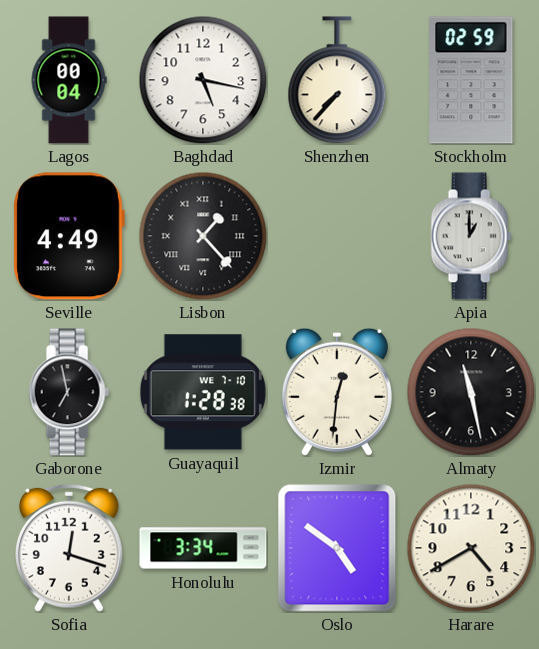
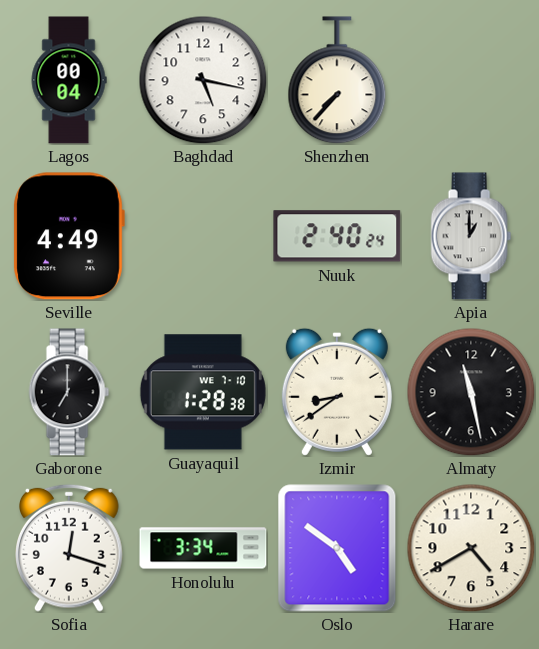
Stockholm: 02:59 -> none
Lisbon: 1:23 -> none
Nuuk: none -> 2:40
Gaborone: 6:58 -> 7:00
Izmir: 12:31 -> 8:39
